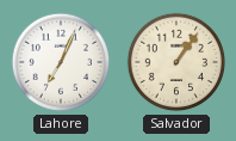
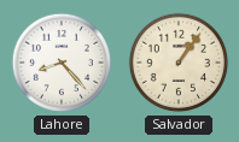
Lahore: 7:04 -> 8:23
